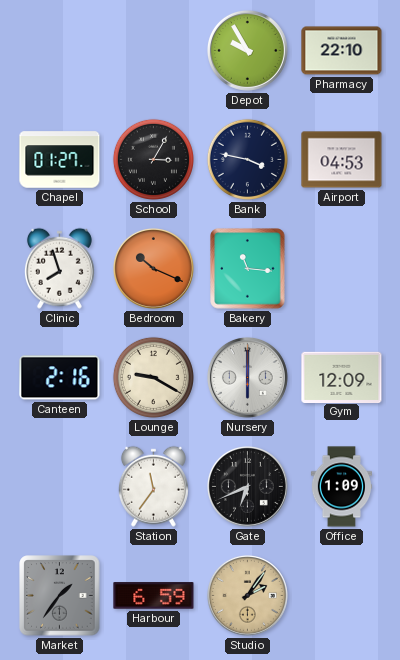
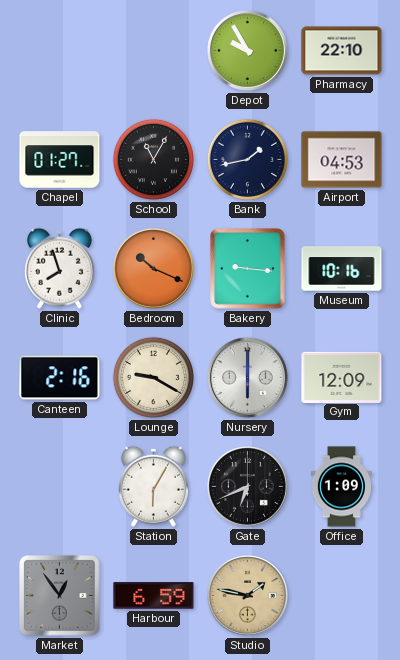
School: 3:05 -> 11:05
Bank: 3:47 -> 1:43
Bakery: 11:16 -> 9:16
Museum: none -> 10:16
Station: 11:36 -> 6:05
Market: 1:36 -> 12:54
Studio: 2:06 -> 1:47
